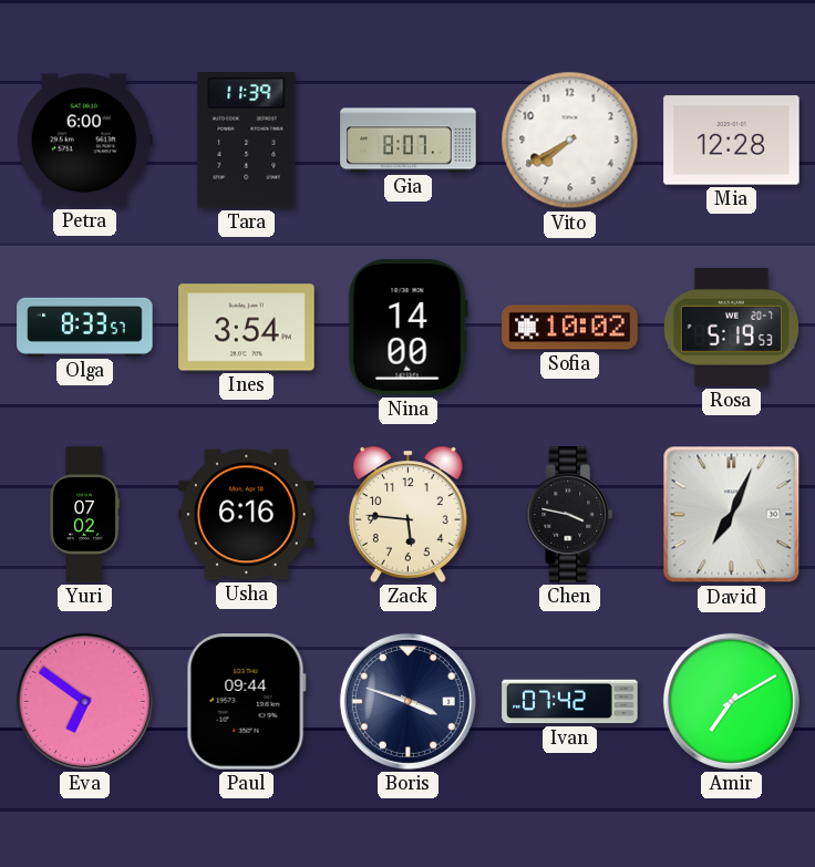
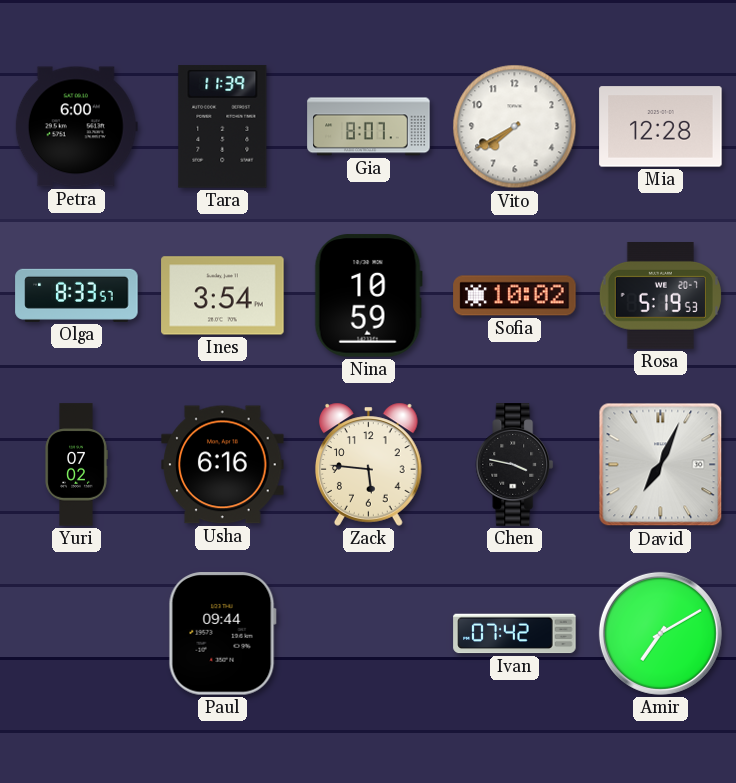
Nina: 14:00 -> 10:59
Eva: 6:51 -> none
Boris: 3:48 -> none
